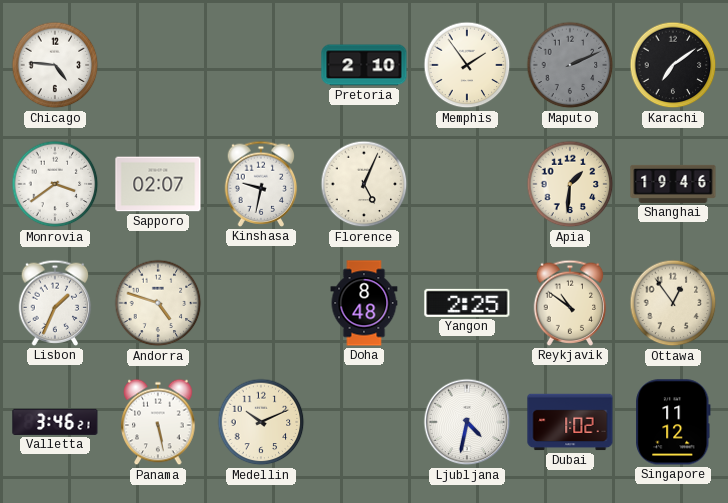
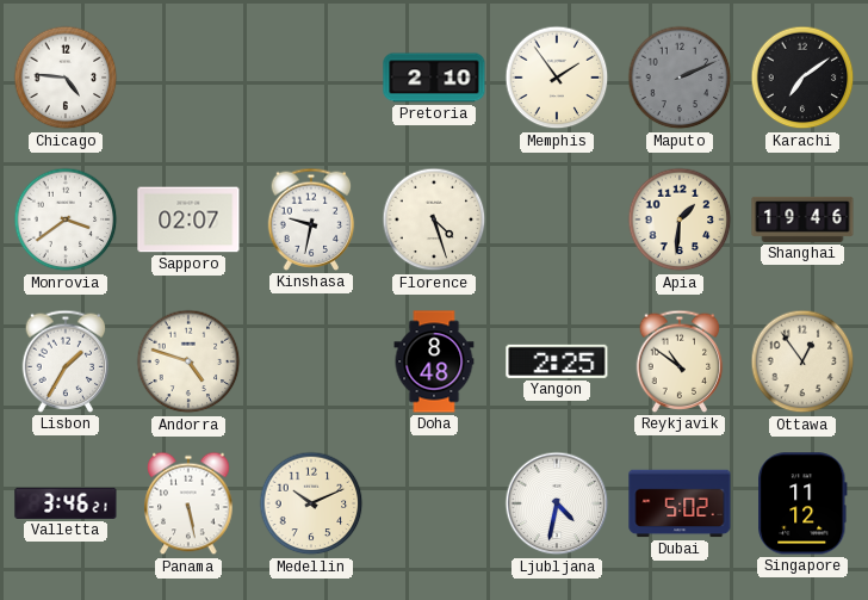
Florence: 5:04 -> 4:27
Lisbon: 1:34 -> 1:35
Dubai: 1:02 -> 5:02
